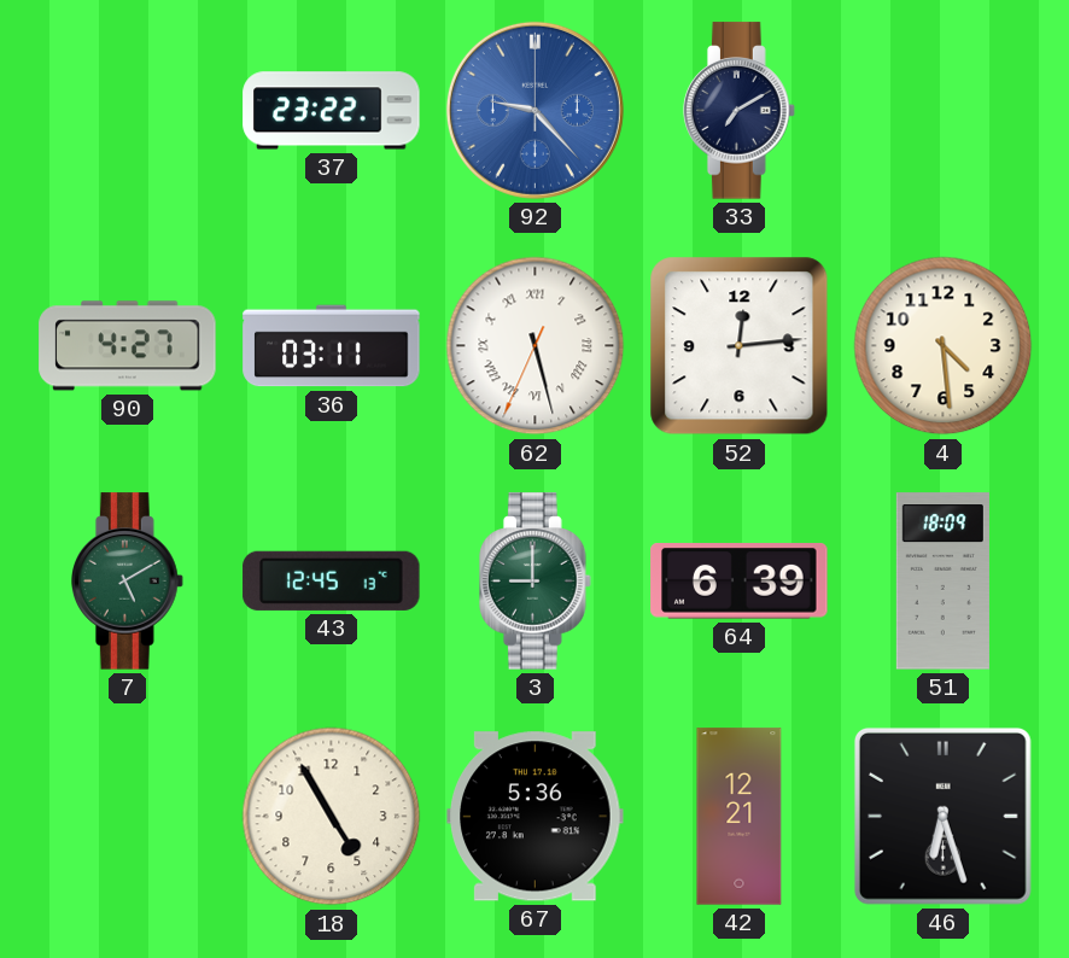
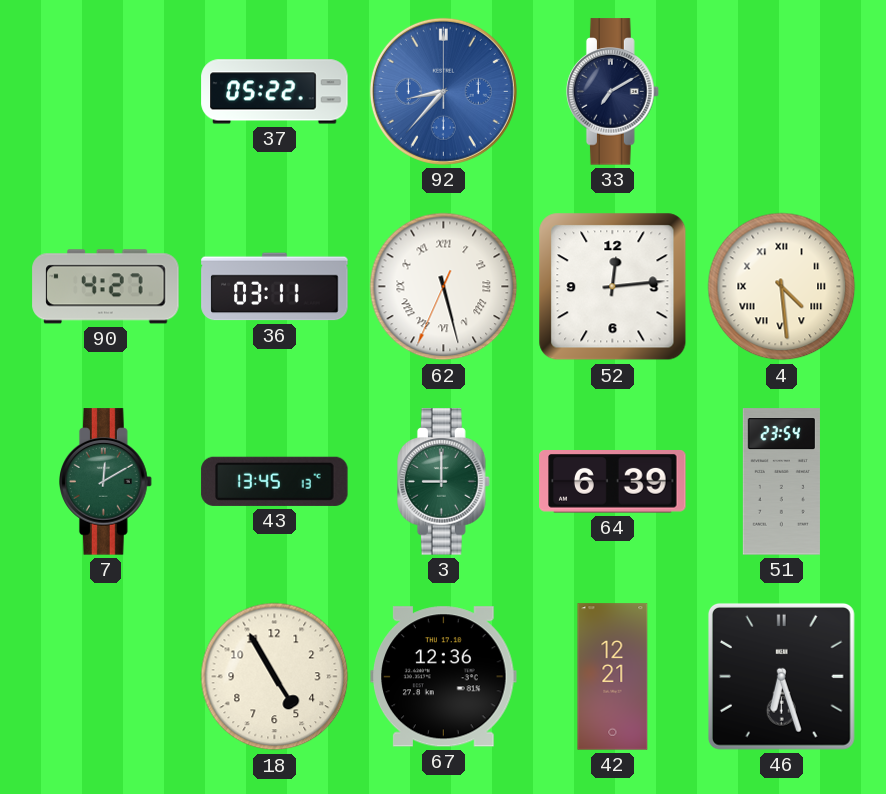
37: 23:22 -> 05:22
92: 9:23 -> 8:37
4 numerals: Arabic -> Roman
7: 5:10 -> 12:10
43: 12:45 -> 13:45
51: 18:09 -> 23:54
67: 5:36 -> 12:36
